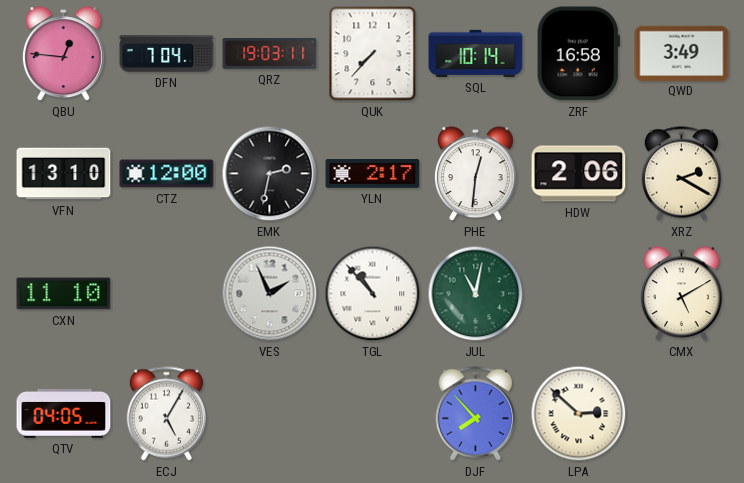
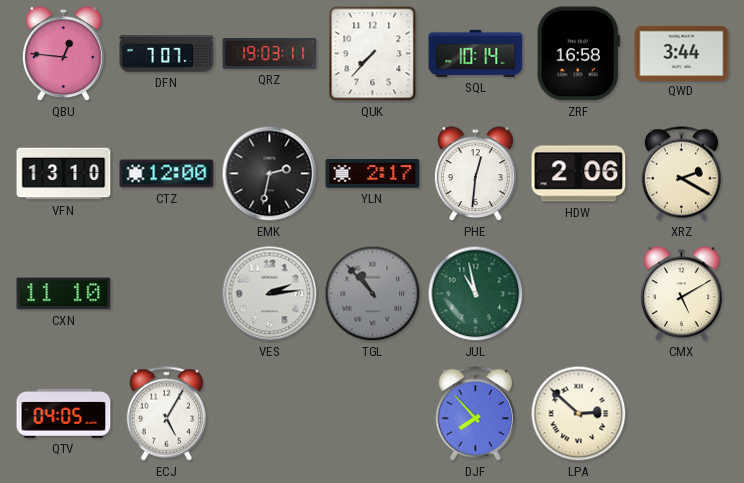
DFN: 7:04 -> 7:07
QWD: 3:49 -> 3:44
VES: 1:56 -> 2:14
TGL dial: white -> grey
JUL: 11:02 -> 10:58
